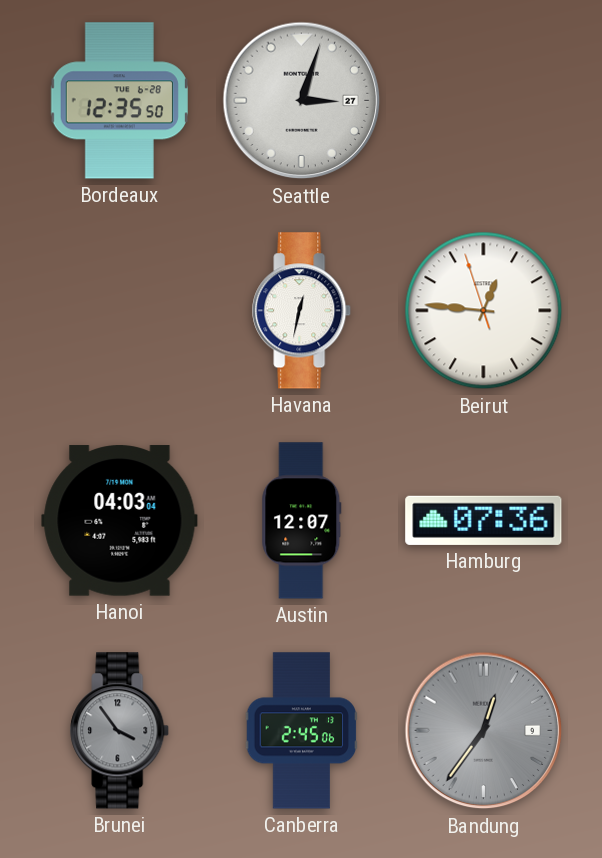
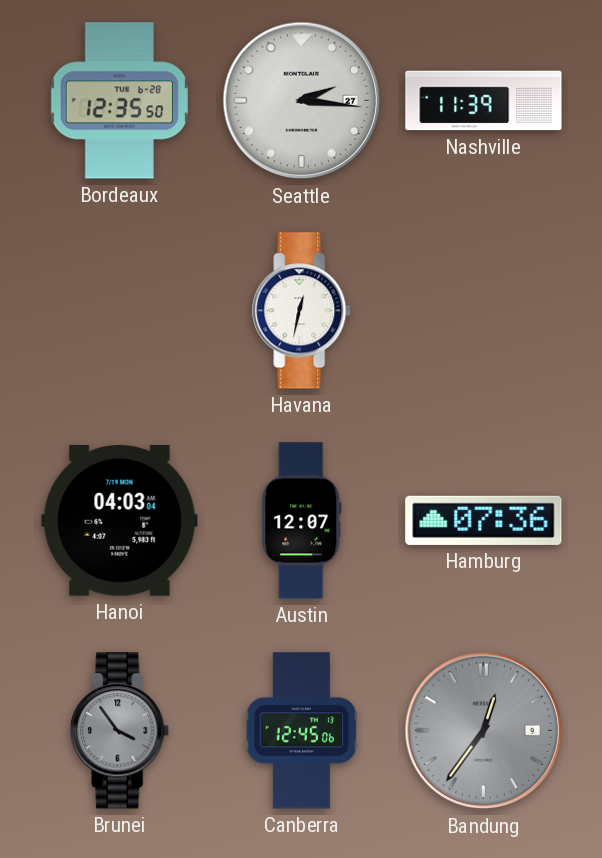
Seattle: 3:03 -> 2:16
Nashville: none -> 11:39
Beirut: 12:45 -> none
Canberra: 2:45 -> 12:45
